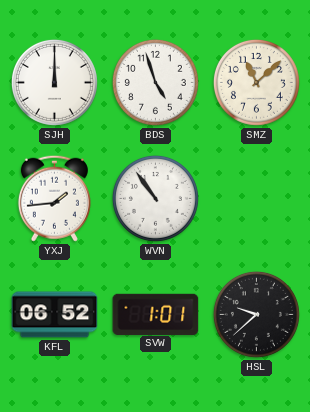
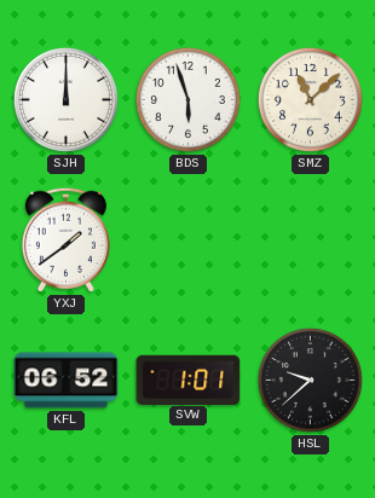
BDS: 4:57 -> 5:57
YXJ: 1:44 -> 1:39
WVN: 10:54 -> none
